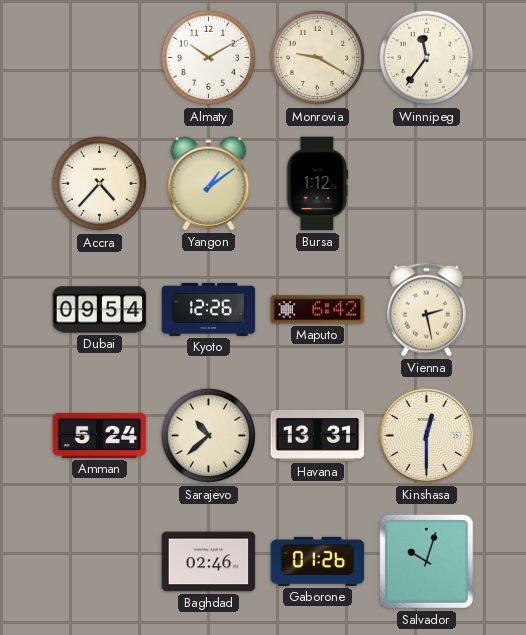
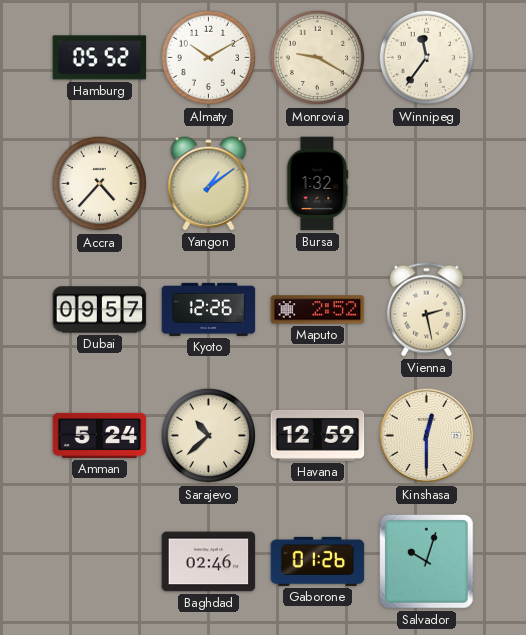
Hamburg: none -> 05:52
Bursa: 1:12 -> 1:32
Dubai: 09:54 -> 09:57
Maputo: 6:42 -> 2:52
Havana: 13:31 -> 12:59
